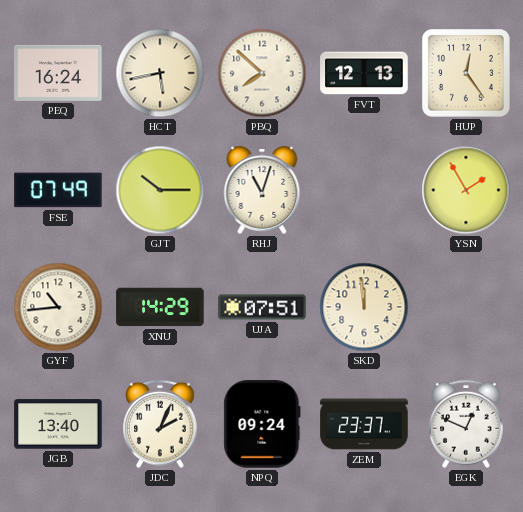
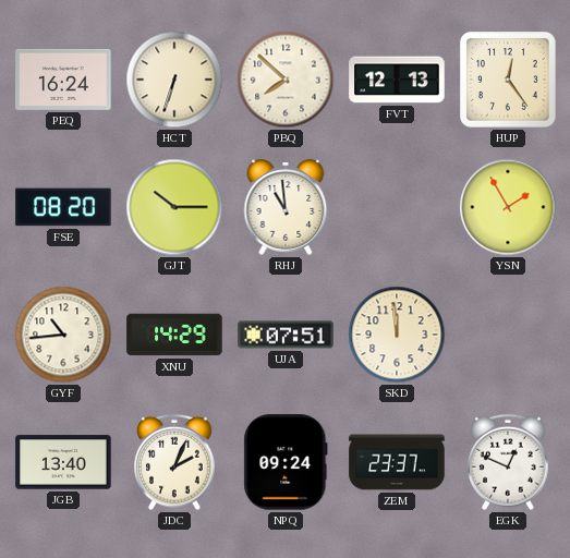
HCT: 5:43 -> 6:33
FSE: 07:49 -> 08:20
RHJ: 11:03 -> 10:59
